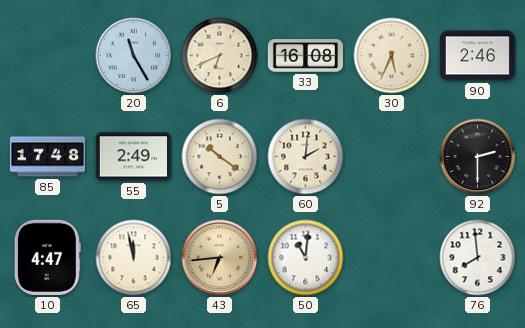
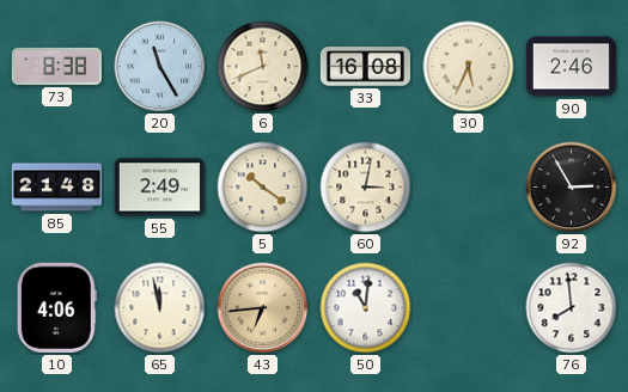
73: none -> 8:38
6: 6:41 -> 11:41
85: 17:48 -> 21:48
60: 2:01 -> 3:02
92: 2:30 -> 2:55
10: 4:47 -> 4:06
